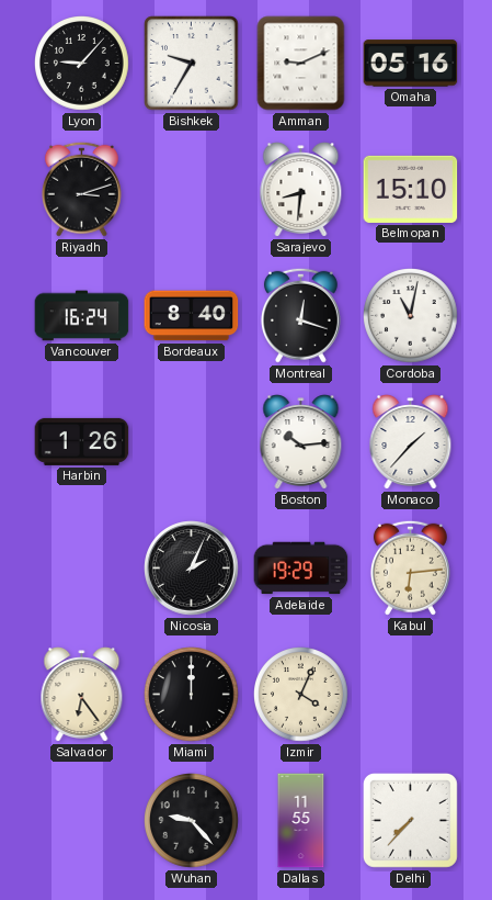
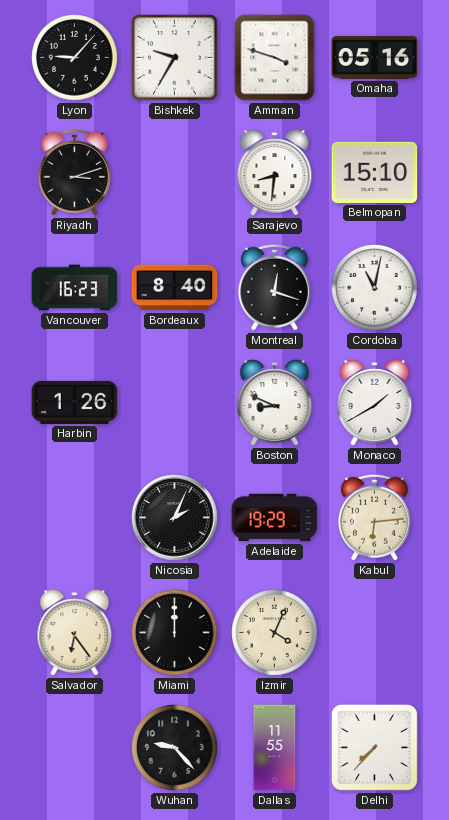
Amman: 9:11 -> 3:48
Vancouver: 16:24 -> 16:23
Boston: 10:14 -> 8:49
Monaco: 1:37 -> 1:40
